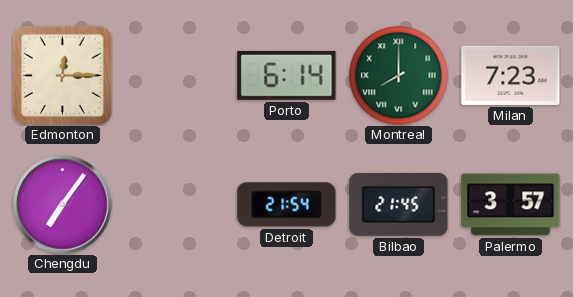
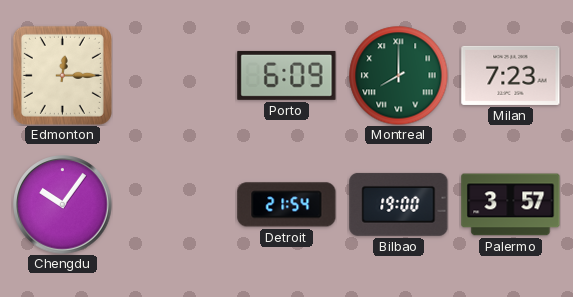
Porto: 6:14 -> 6:09
Chengdu: 7:06 -> 10:06
Bilbao: 21:45 -> 19:00
